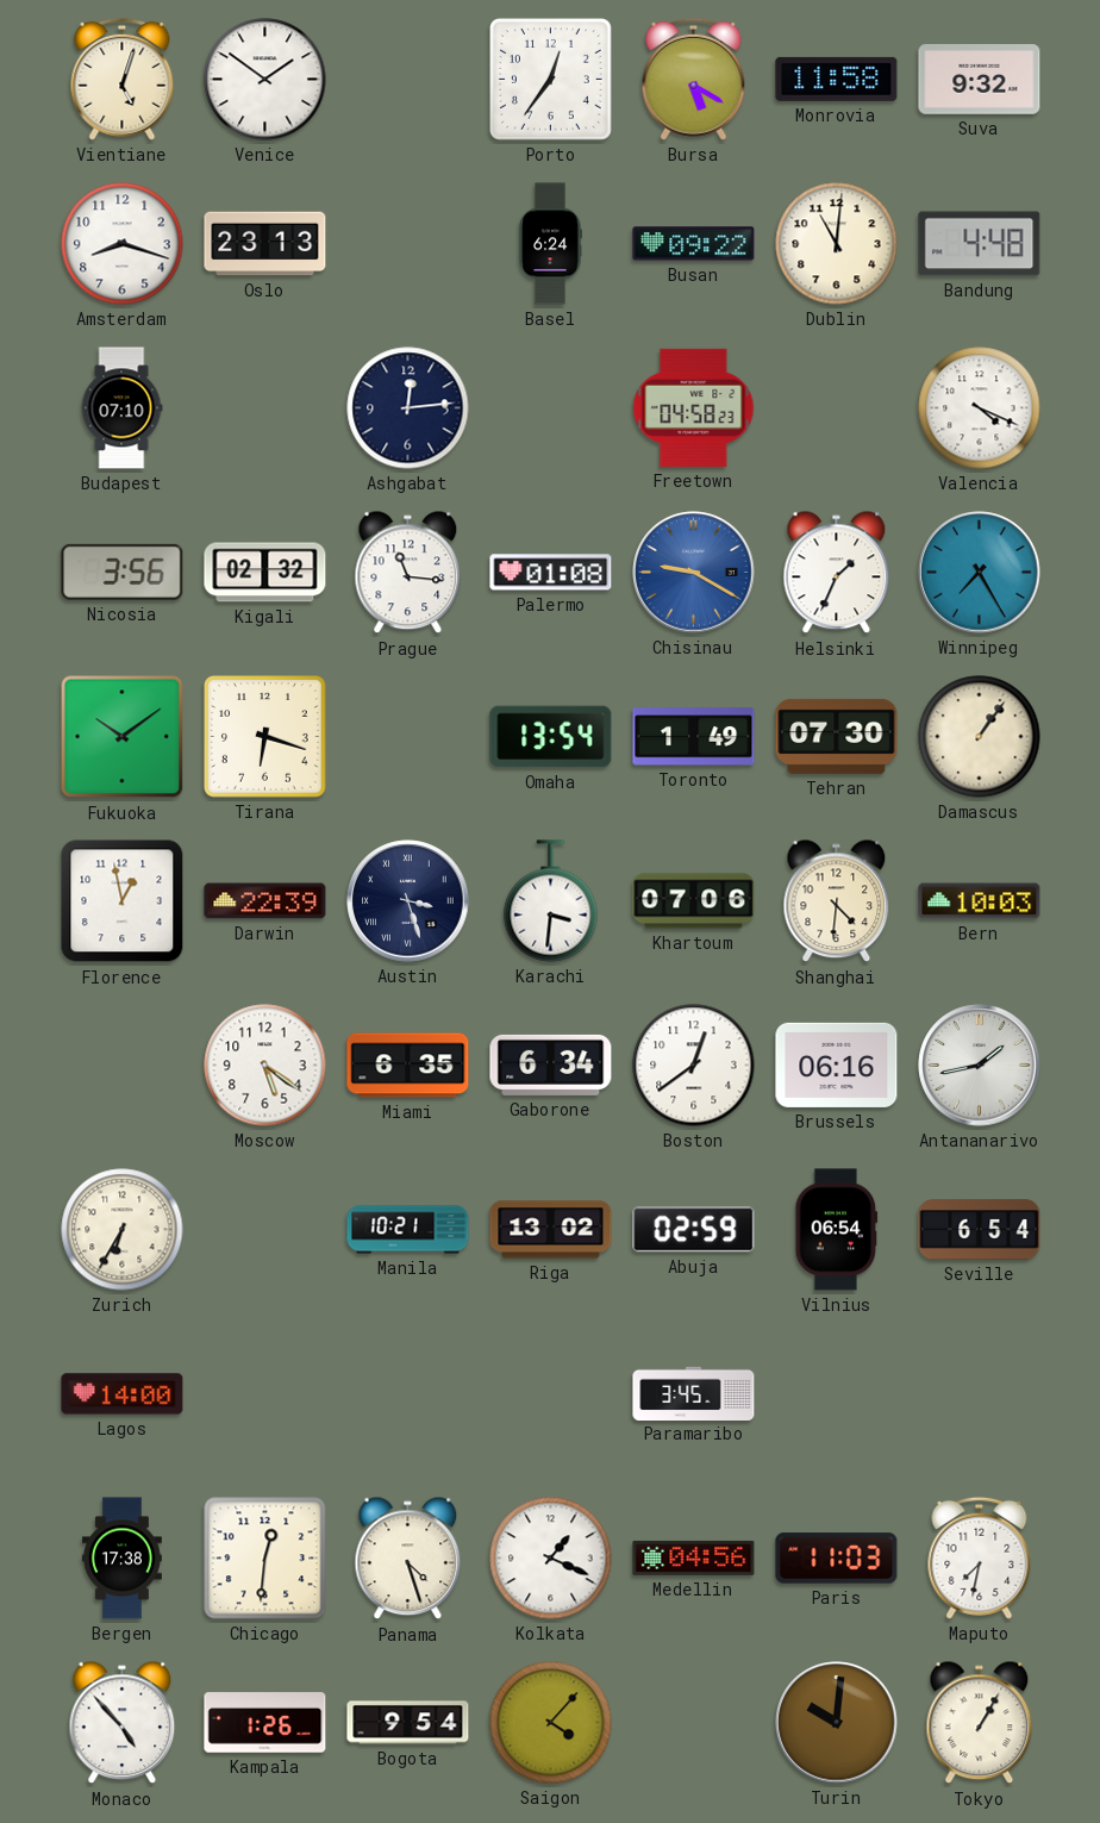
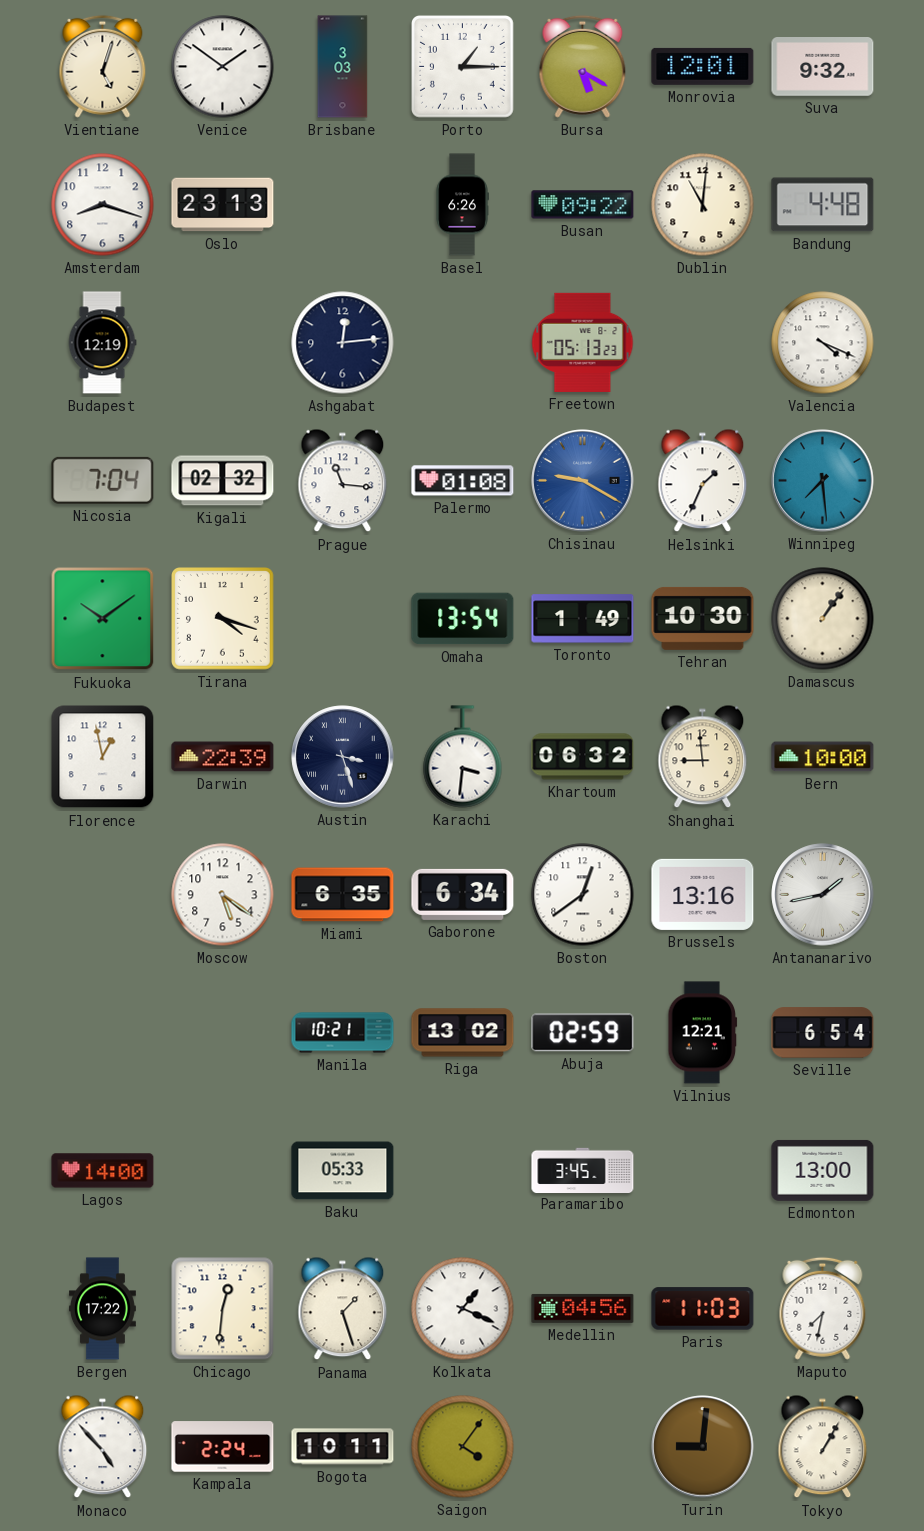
Brisbane: none -> 3:03
Porto: 12:36 -> 1:15
Monrovia: 11:58 -> 12:01
Basel: 6:24 -> 6:26
Budapest: 07:10 -> 12:19
Freetown: 04:58 -> 05:13
Nicosia: 3:56 -> 7:04
Winnipeg: 7:25 -> 7:29
Tirana: 6:18 -> 4:18
Tehran: 07:30 -> 10:30
Khartoum: 07:06 -> 06:32
Shanghai: 4:31 -> 8:59
Bern: 10:03 -> 10:00
Brussels: 06:16 -> 13:16
Zurich: 6:35 -> none
Vilnius: 06:54 -> 12:21
Baku: none -> 05:33
Edmonton: none -> 13:00
Bergen: 17:38 -> 17:22
Panama: 4:27 -> 1:27
Kampala: 1:26 -> 2:24
Bogota: 9:54 -> 10:11
Saigon: 4:07 -> 4:06
Turin: 10:01 -> 9:01
